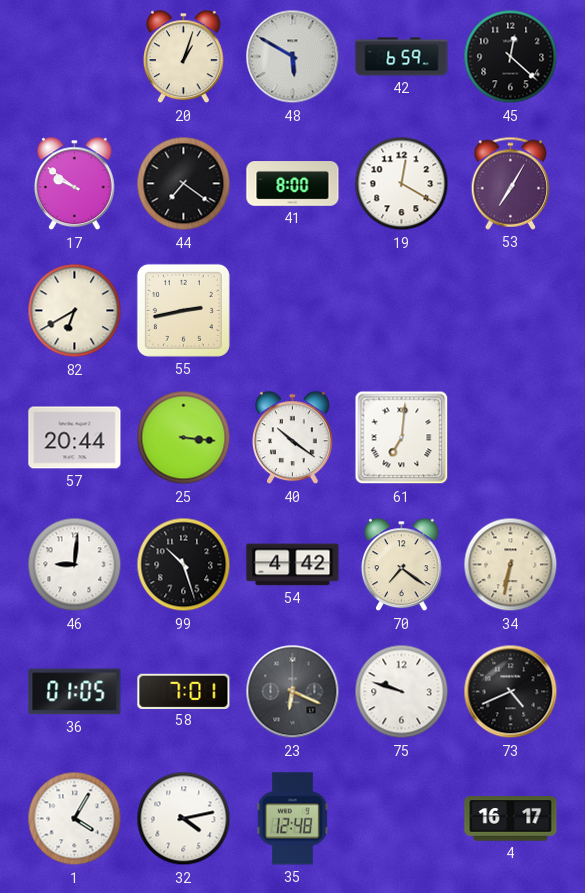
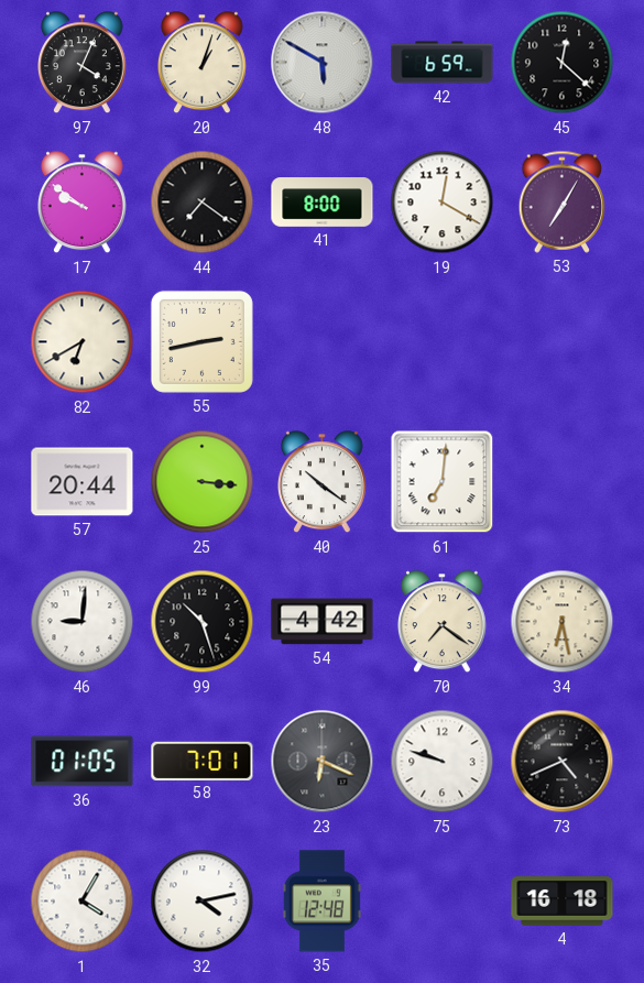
97: none -> 4:04
34: 6:32 -> 6:28
4: 16:17 -> 16:18
